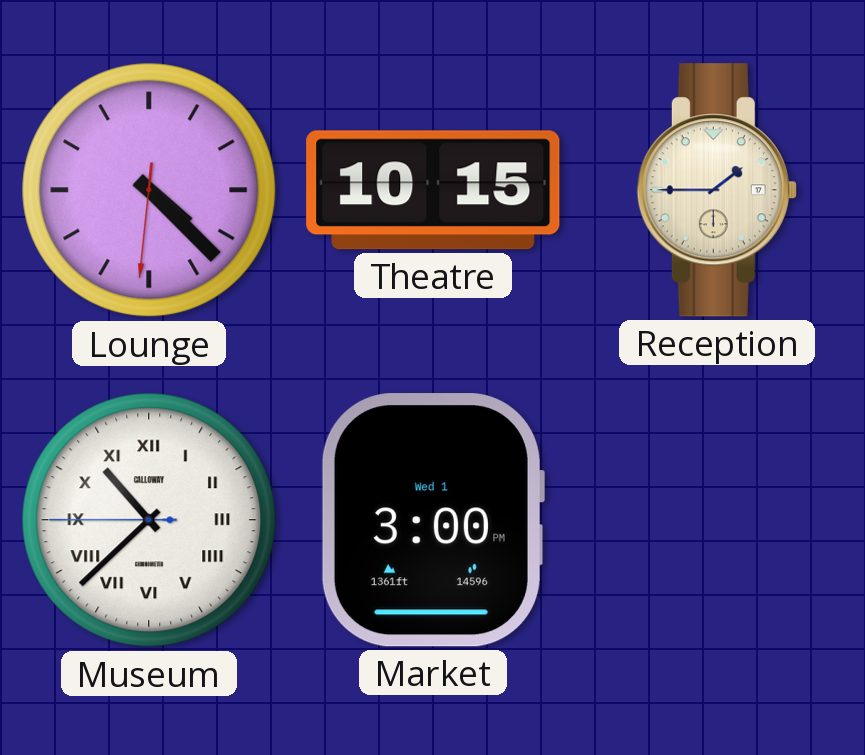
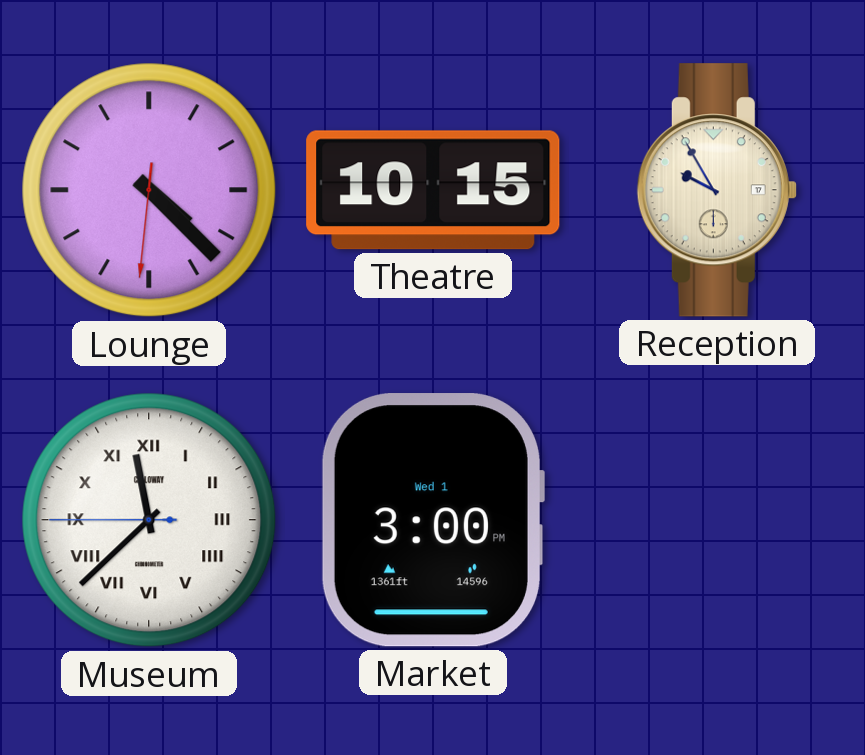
Reception: 1:45 -> 9:55
Museum: 10:37 -> 11:37
